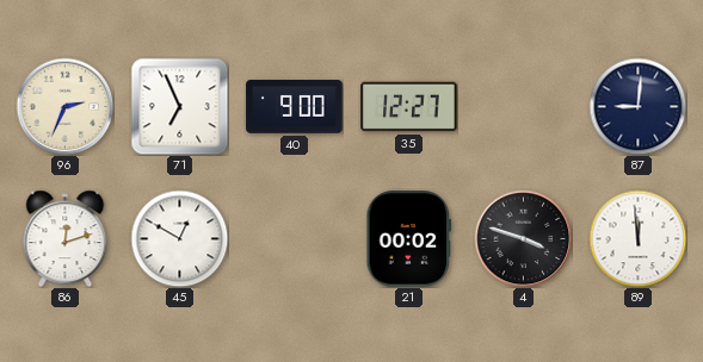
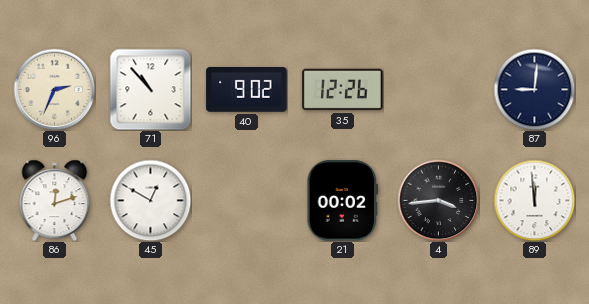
71: 6:56 -> 10:53
40: 9:00 -> 9:02
35: 12:27 -> 12:26
4: 3:48 -> 3:44
